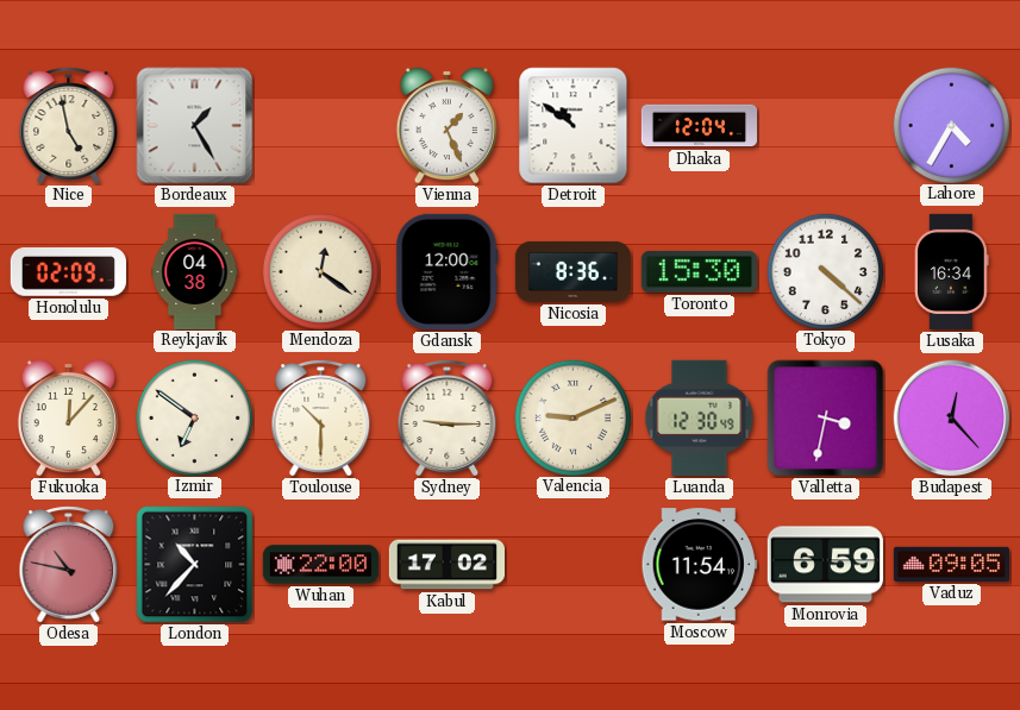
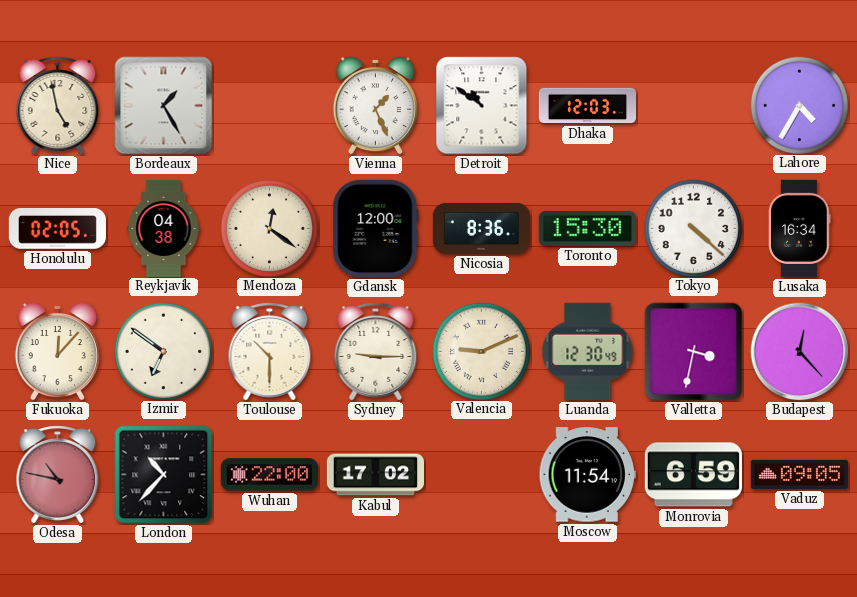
Dhaka: 12:04 -> 12:03
Honolulu: 02:09 -> 02:05
